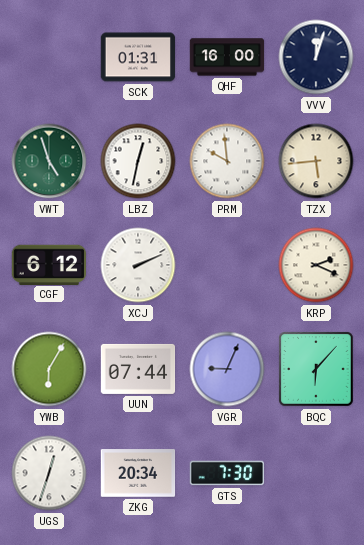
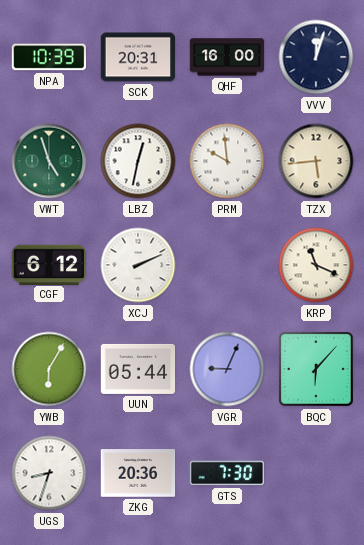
NPA: none -> 10:39
SCK: 01:31 -> 20:31
KRP: 2:19 -> 11:19
UUN: 07:44 -> 05:44
UGS: 12:33 -> 8:33
ZKG: 20:34 -> 20:36
